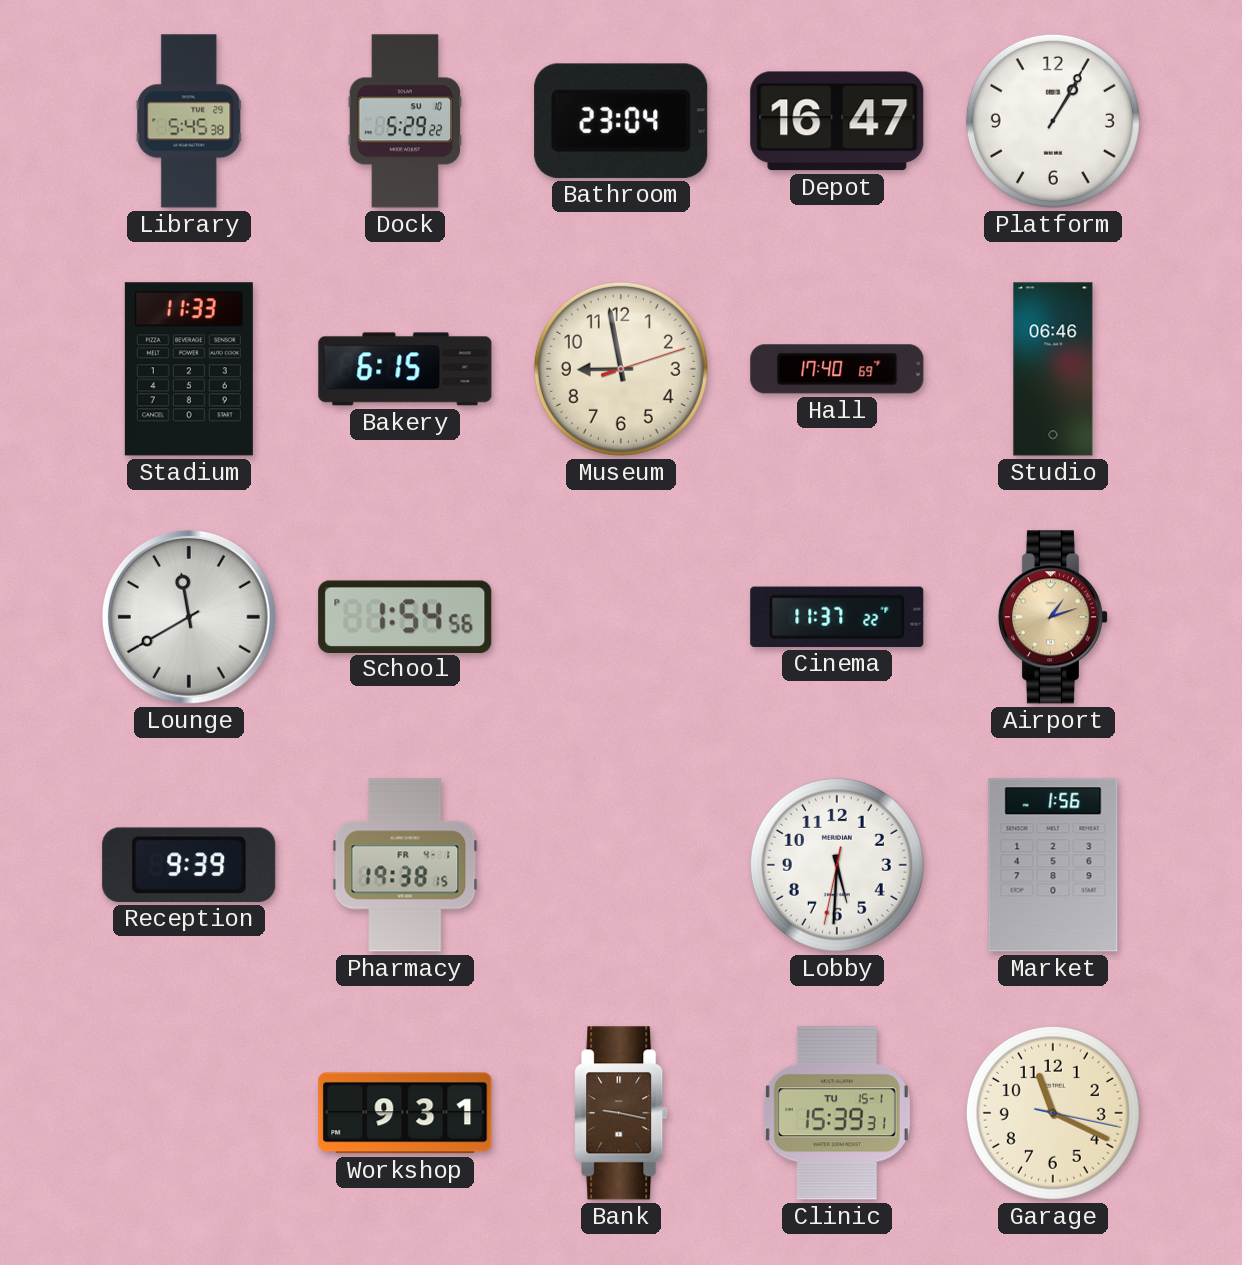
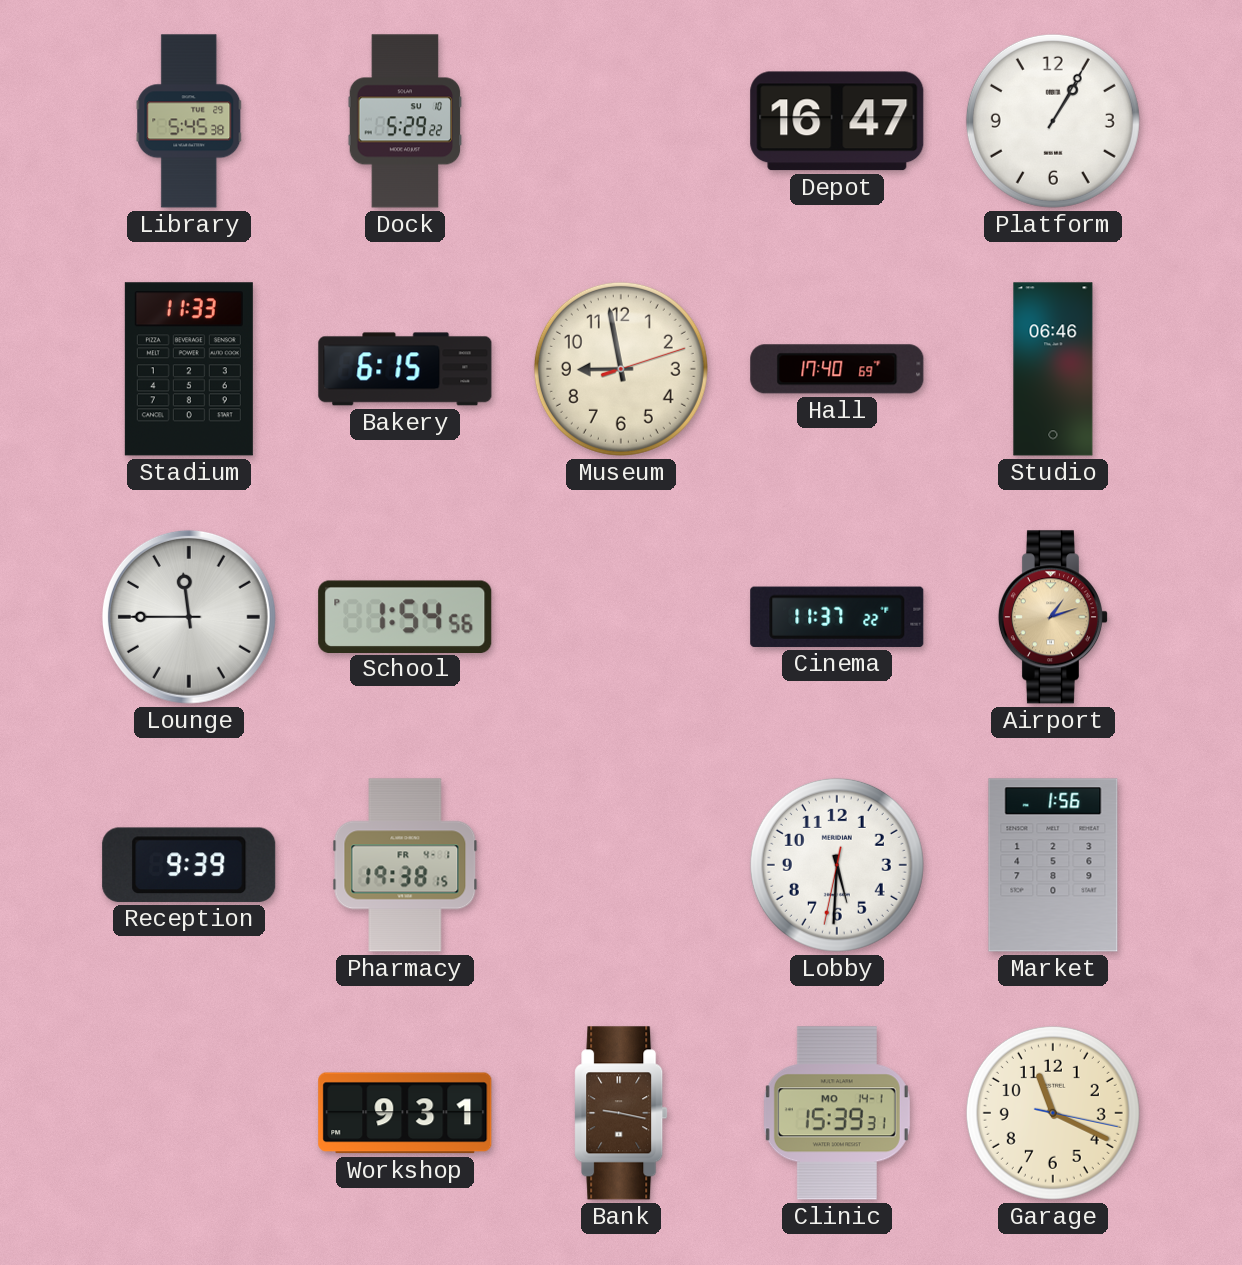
Bathroom: 23:04 -> none
Lounge: 11:40 -> 11:45
Clinic date: TU 15-1 -> MO 14-1
